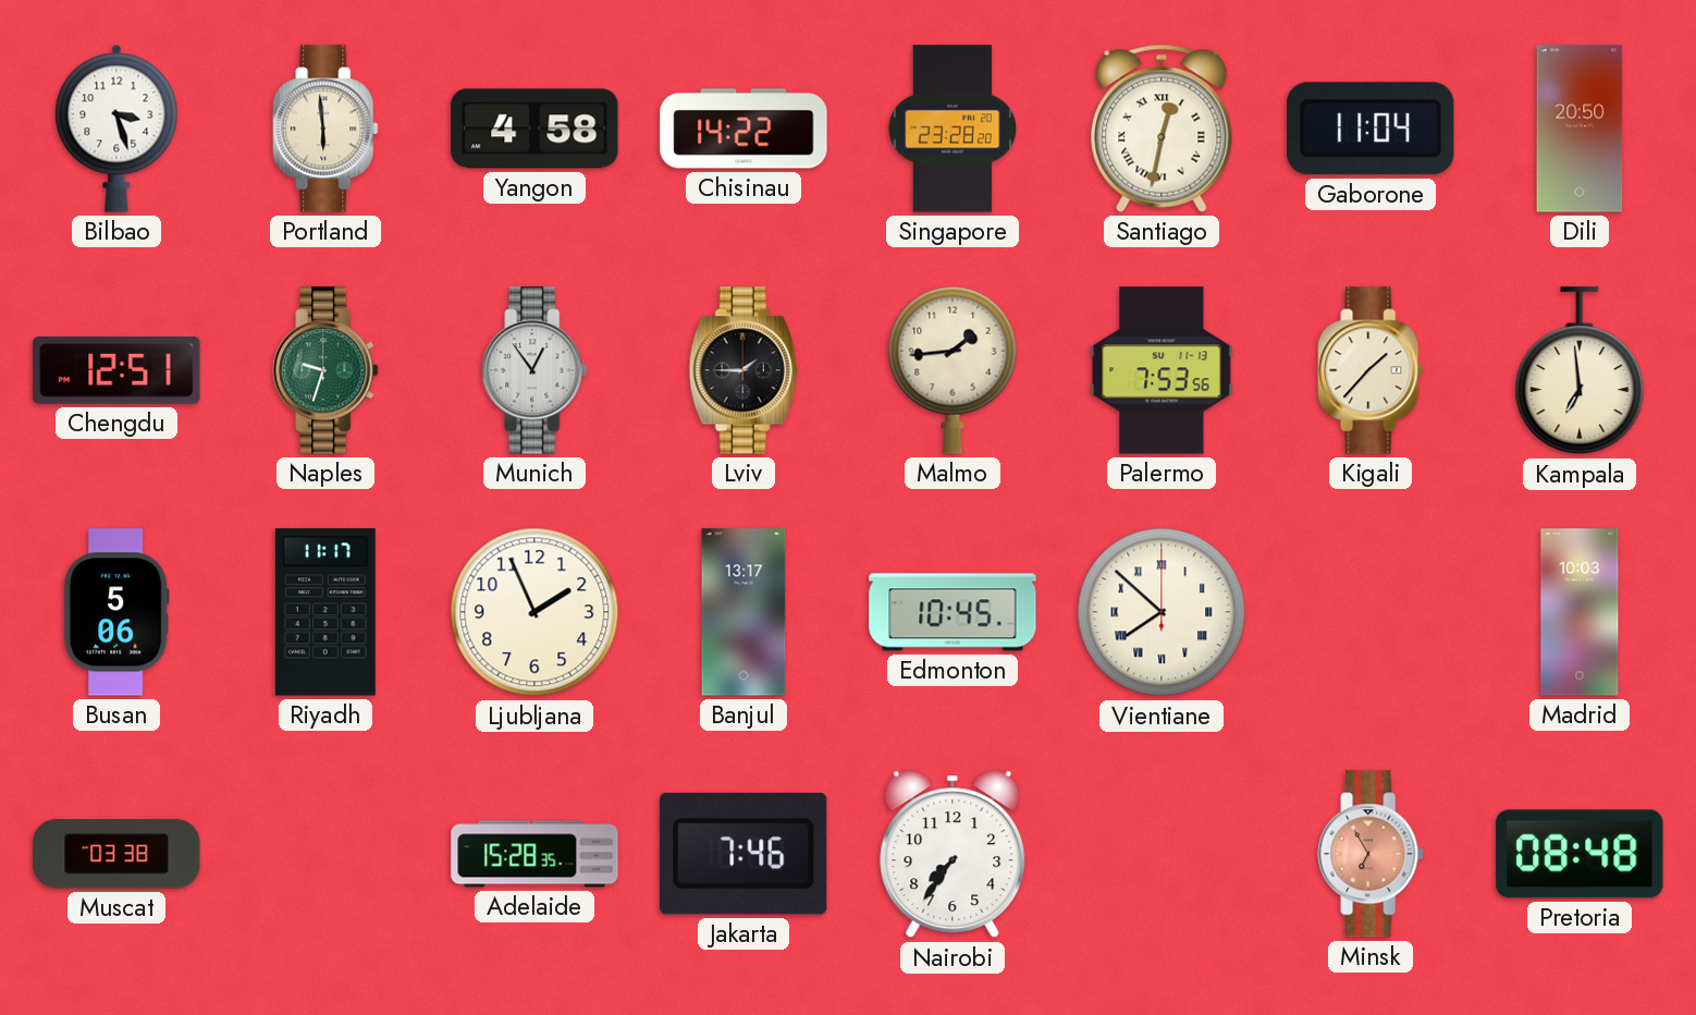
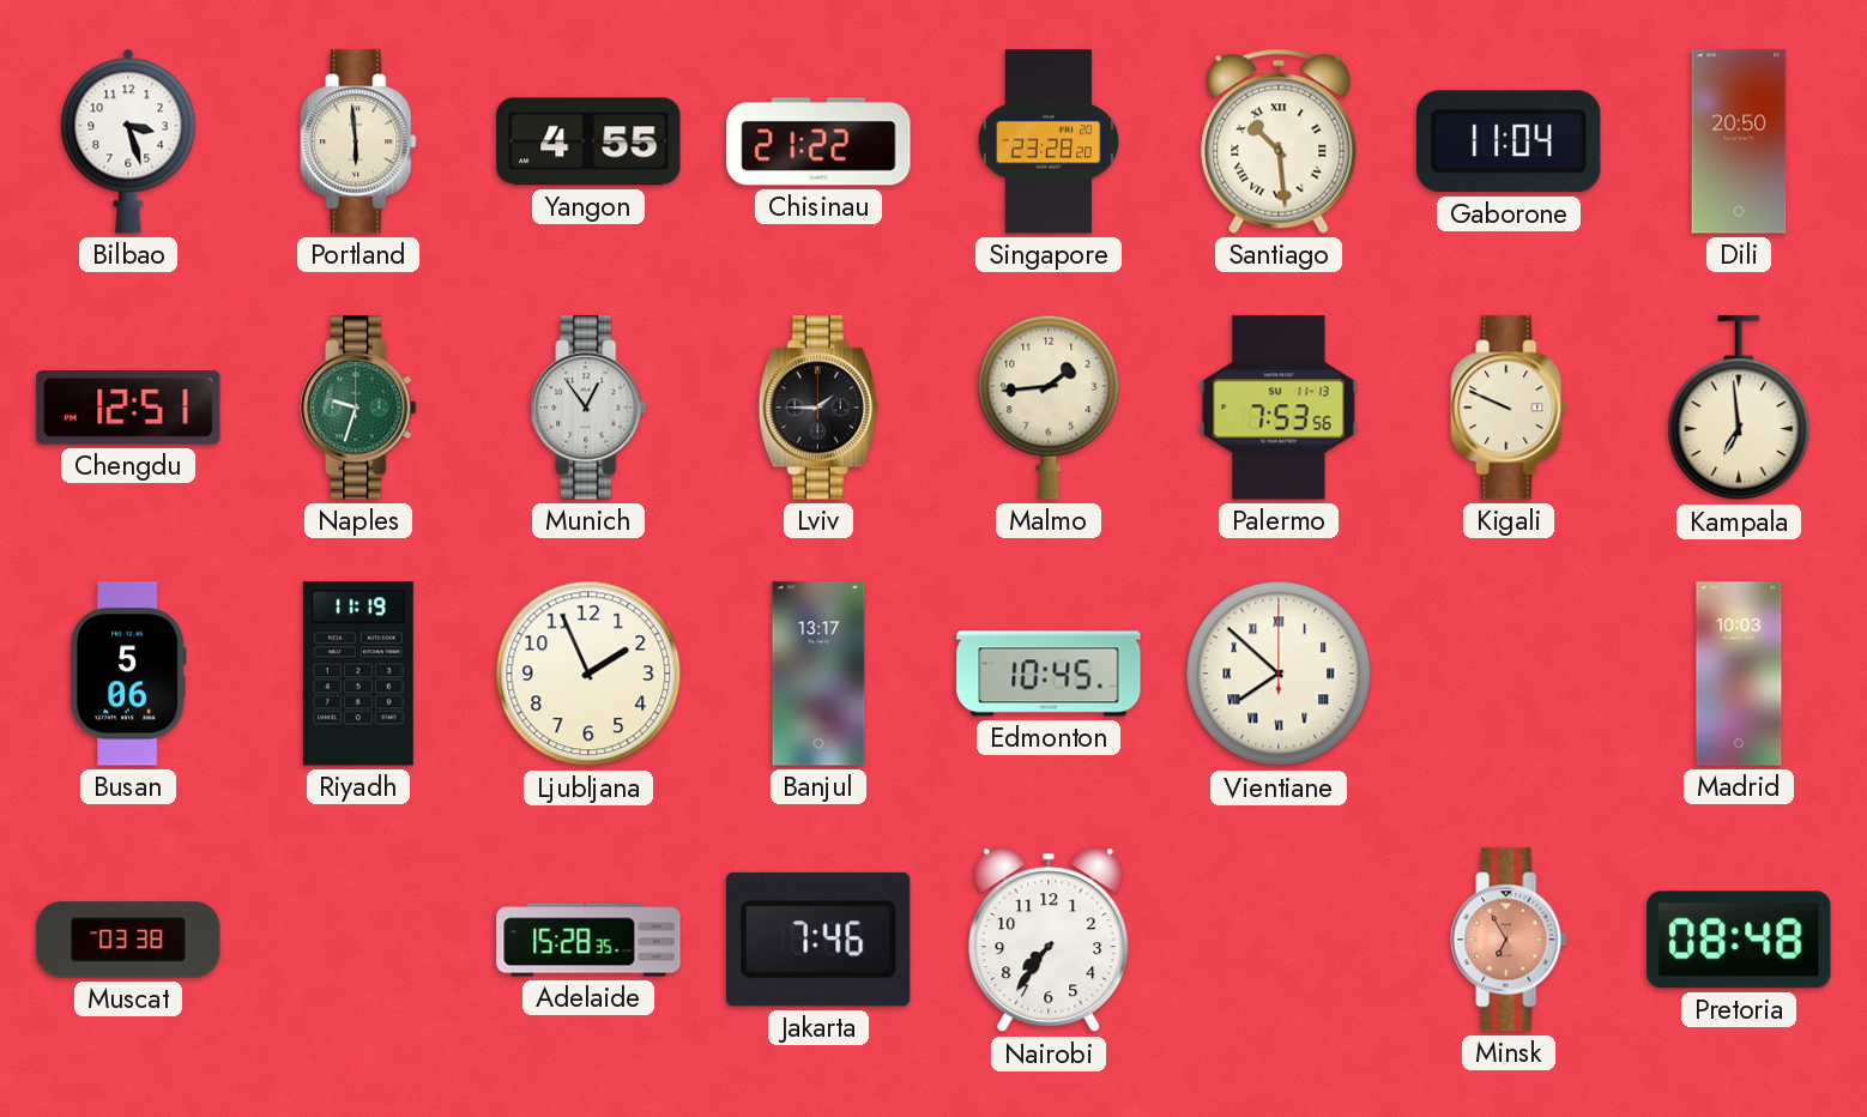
Yangon: 4:58 -> 4:55
Chisinau: 14:22 -> 21:22
Santiago: 12:32 -> 10:29
Kigali: 1:37 -> 9:49
Riyadh: 11:17 -> 11:19
